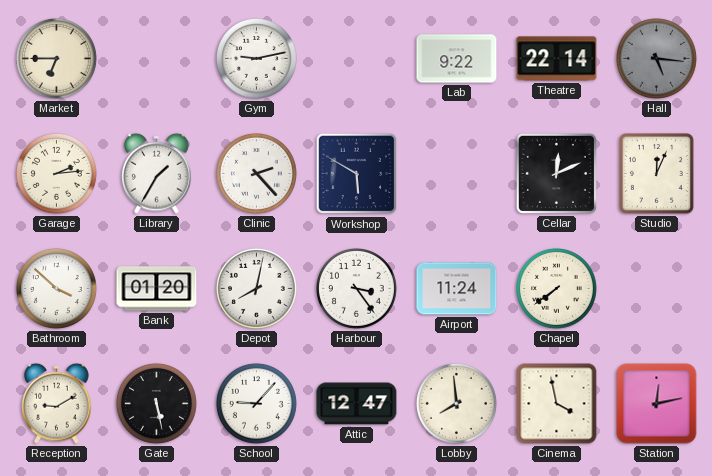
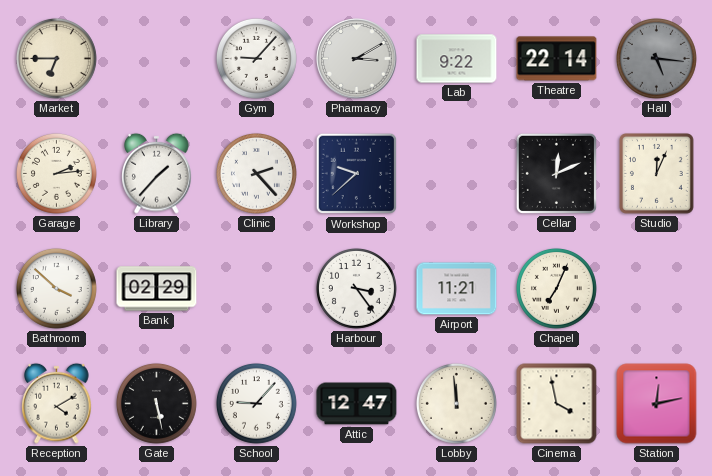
Gym: 9:13 -> 9:07
Pharmacy: none -> 3:10
Library: 1:35 -> 1:37
Workshop: 5:50 -> 9:38
Bank: 01:20 -> 02:29
Depot: 8:02 -> none
Airport: 11:24 -> 11:21
Chapel: 7:39 -> 7:04
Reception: 9:10 -> 4:10
Lobby: 7:59 -> 11:59
